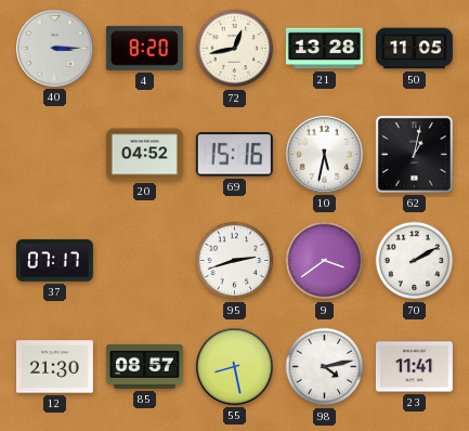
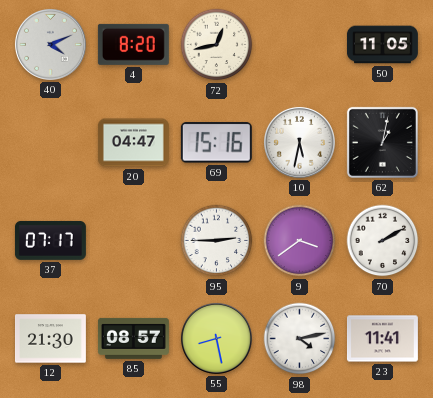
40: 3:15 -> 4:11
21: 13:28 -> none
20: 04:52 -> 04:47
95: 2:42 -> 2:45
